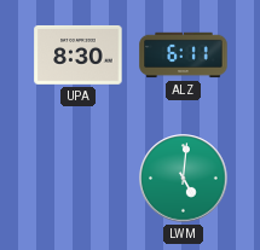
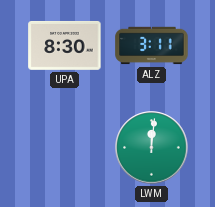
ALZ: 6:11 -> 3:11
LWM: 5:01 -> 12:01
